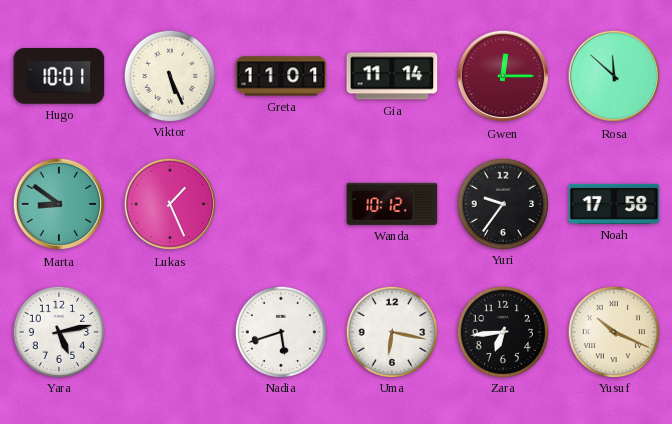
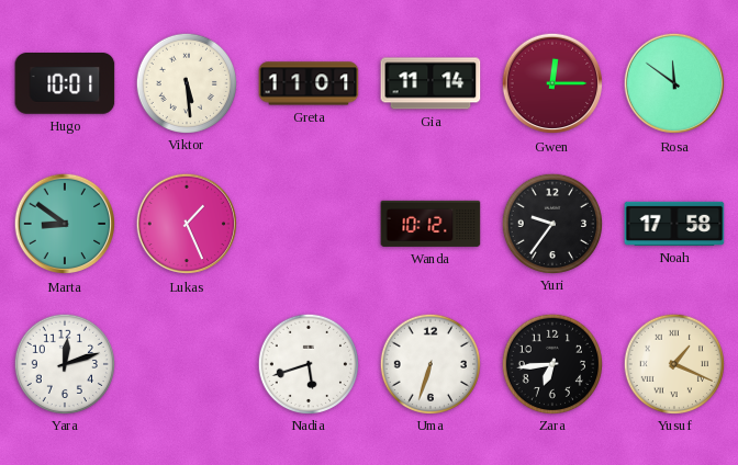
Viktor: 5:26 -> 5:29
Rosa: 11:52 -> 11:51
Yara: 5:13 -> 12:12
Uma: 6:17 -> 6:33
Yusuf: 10:19 -> 1:19
